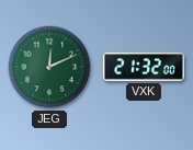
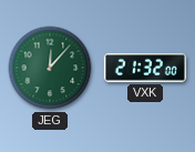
JEG: 12:11 -> 12:07
